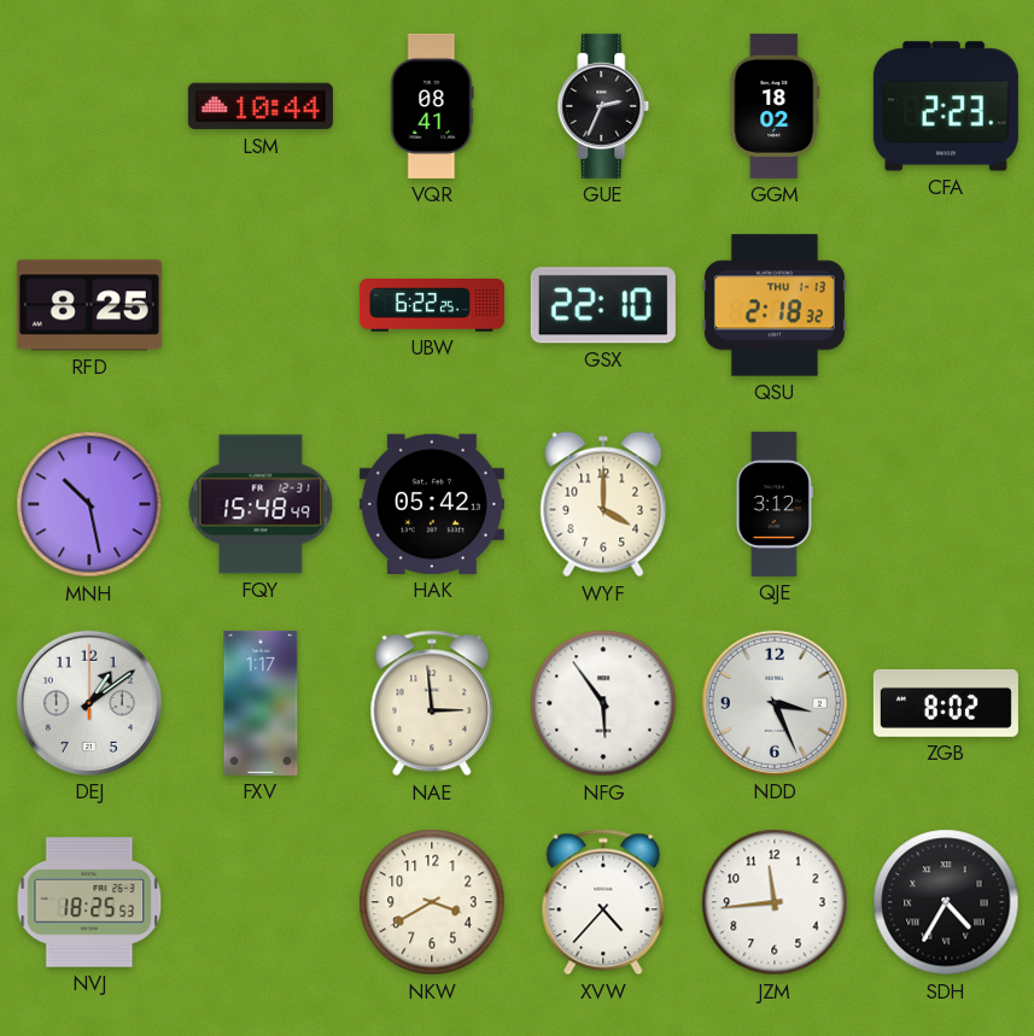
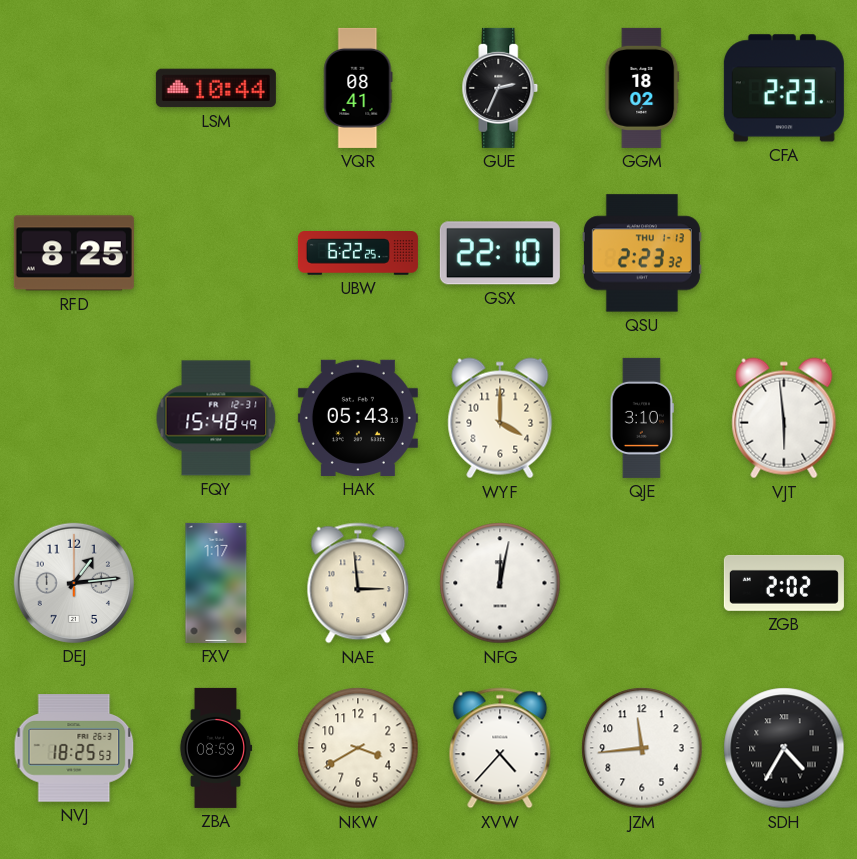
QSU: 2:18 -> 2:23
MNH: 10:28 -> none
HAK: 05:42 -> 05:43
QJE: 3:12 -> 3:10
VJT: none -> 5:59
DEJ: 1:09 -> 1:14
NFG: 5:54 -> 12:02
NDD: 3:26 -> none
ZGB: 8:02 -> 2:02
ZBA: none -> 08:59
